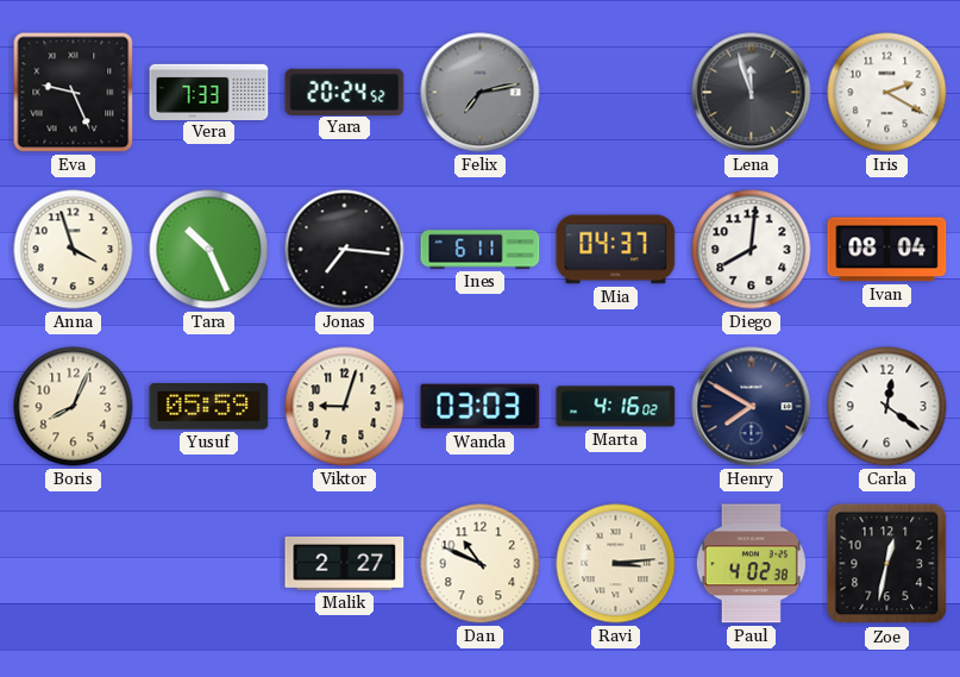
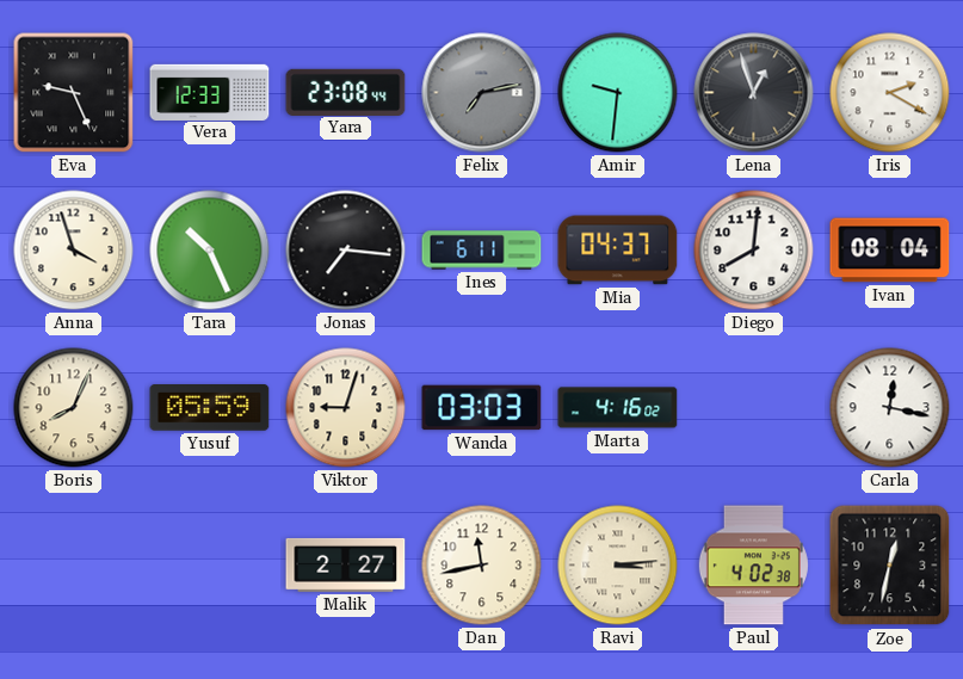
Vera: 7:33 -> 12:33
Yara: 20:24 -> 23:08
Amir: none -> 9:31
Lena: 11:57 -> 12:57
Henry: 7:50 -> none
Carla: 12:21 -> 12:17
Dan: 10:49 -> 11:43
